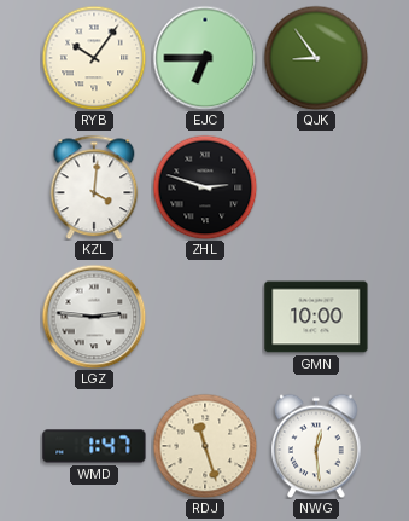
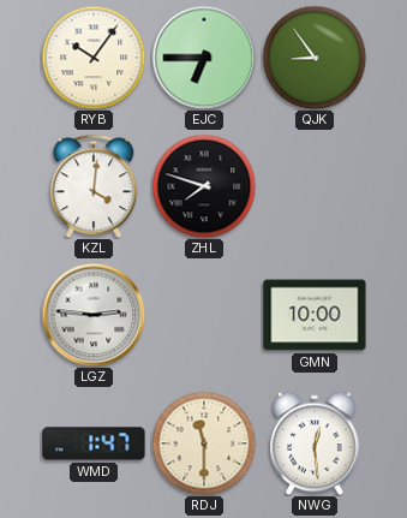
ZHL: 2:48 -> 7:48
RDJ: 11:27 -> 11:30
